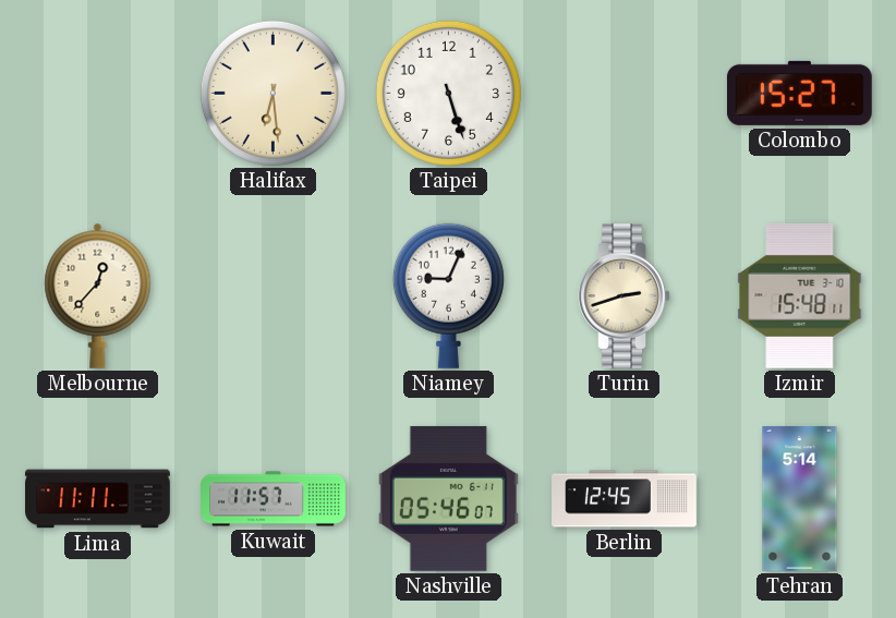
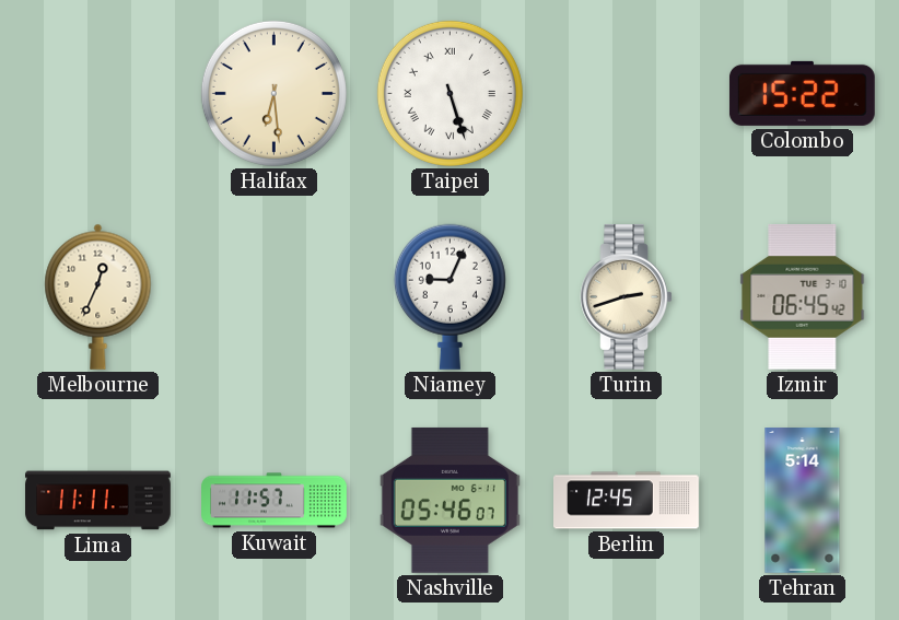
Taipei numerals: Arabic -> Roman
Colombo: 15:27 -> 15:22
Melbourne: 12:37 -> 12:34
Izmir: 15:48 -> 06:45
